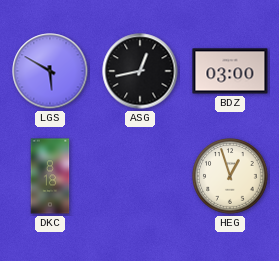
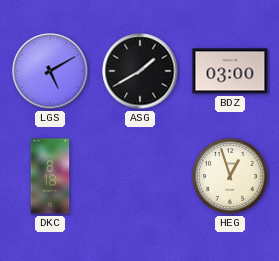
LGS: 5:50 -> 5:10
ASG: 12:43 -> 1:40
